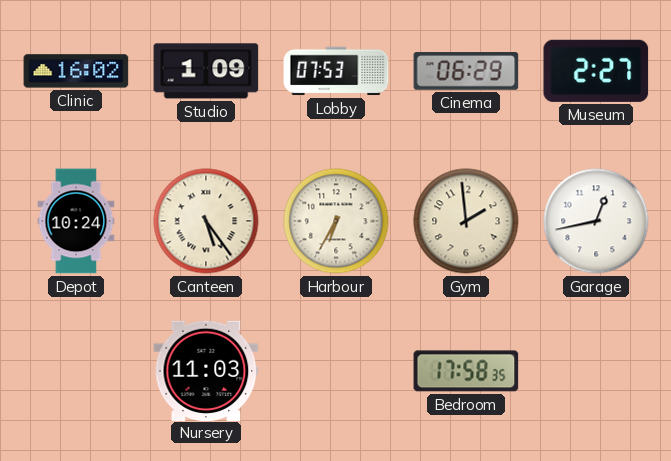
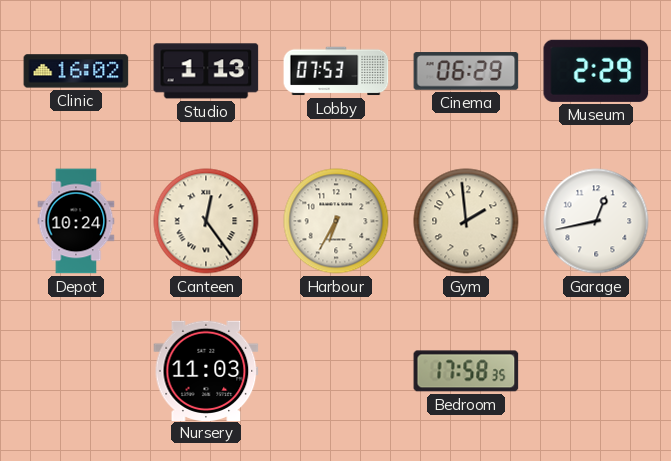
Studio: 1:09 -> 1:13
Museum: 2:27 -> 2:29
Canteen: 5:24 -> 12:24
